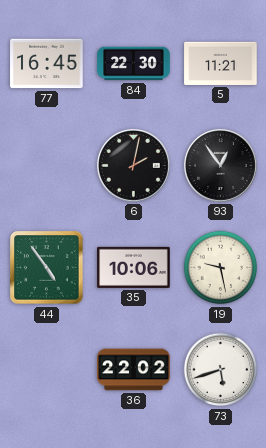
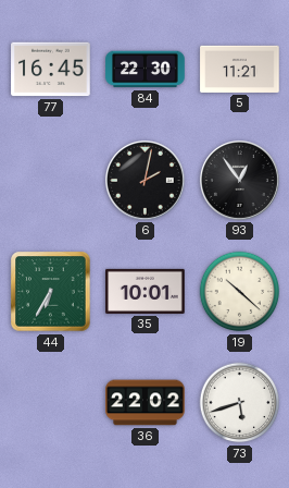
44: 4:54 -> 6:35
35: 10:06 -> 10:01
19: 9:28 -> 10:22
